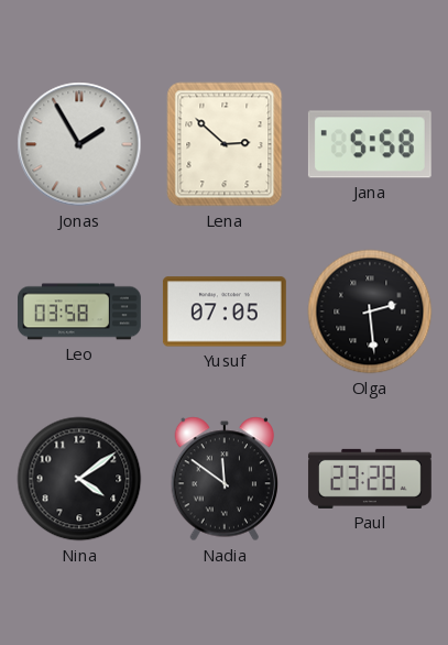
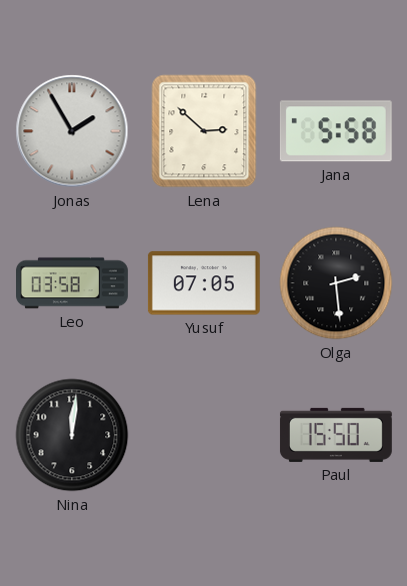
Nina: 4:09 -> 12:01
Nadia: 11:51 -> none
Paul: 23:28 -> 15:50
